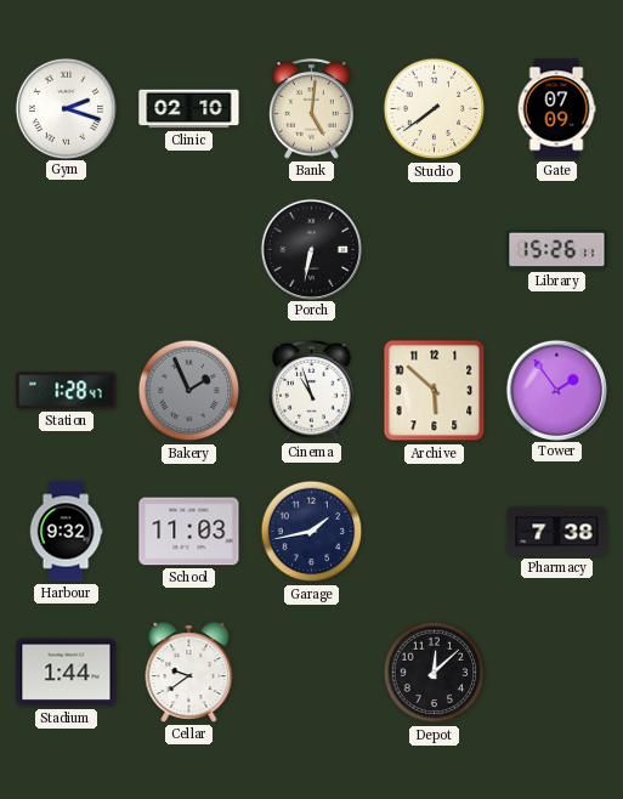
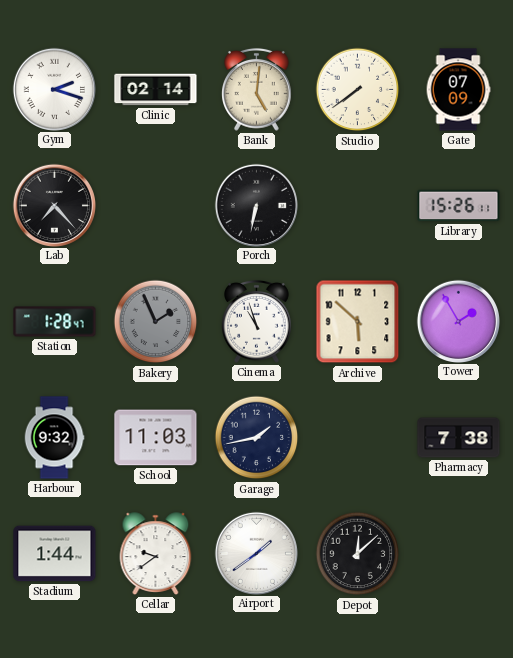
Clinic: 02:10 -> 02:14
Lab: none -> 7:23
Tower: 1:54 -> 1:55
Airport: none -> 1:39
